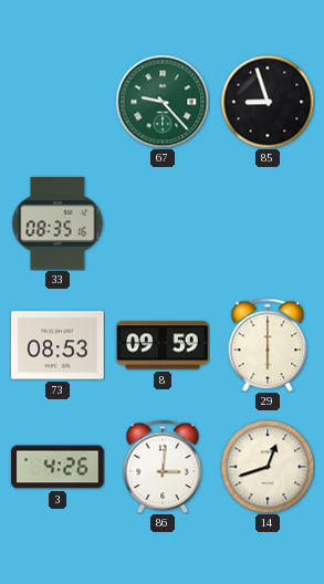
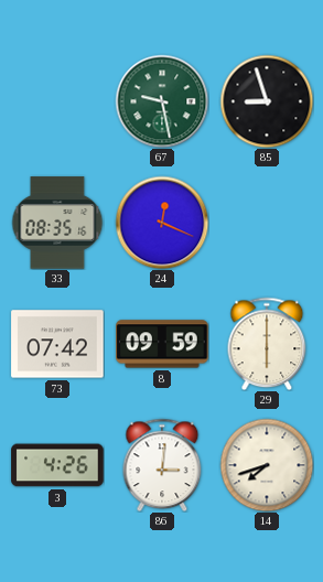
67: 9:23 -> 9:28
24: none -> 12:19
73: 08:53 -> 07:42
14: 12:42 -> 7:42
